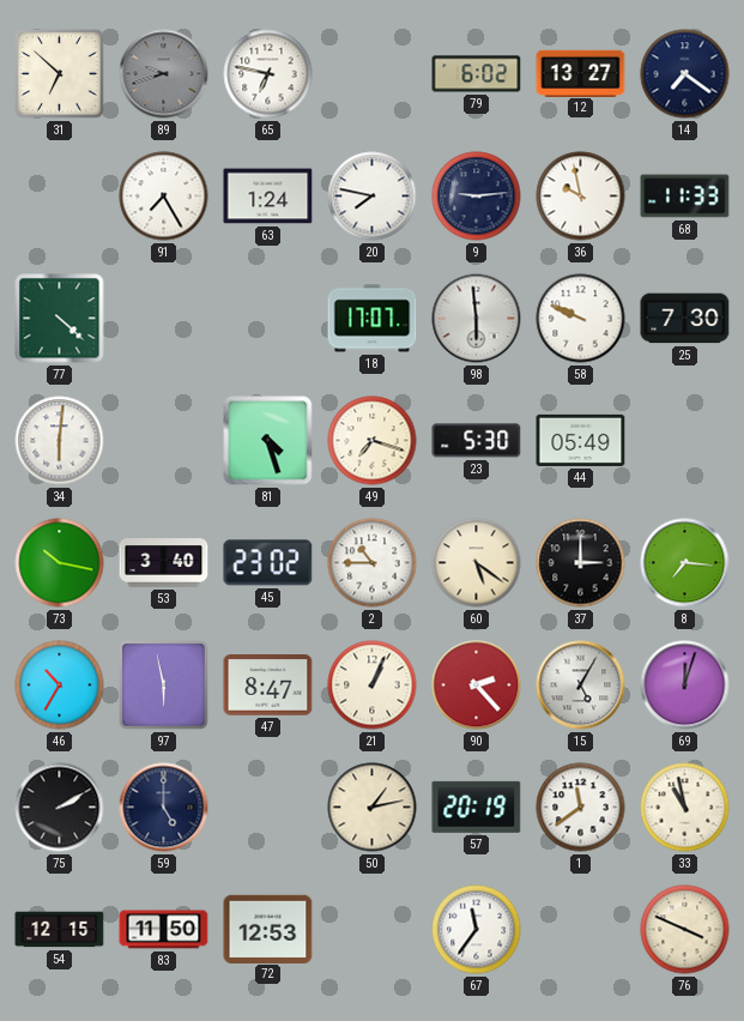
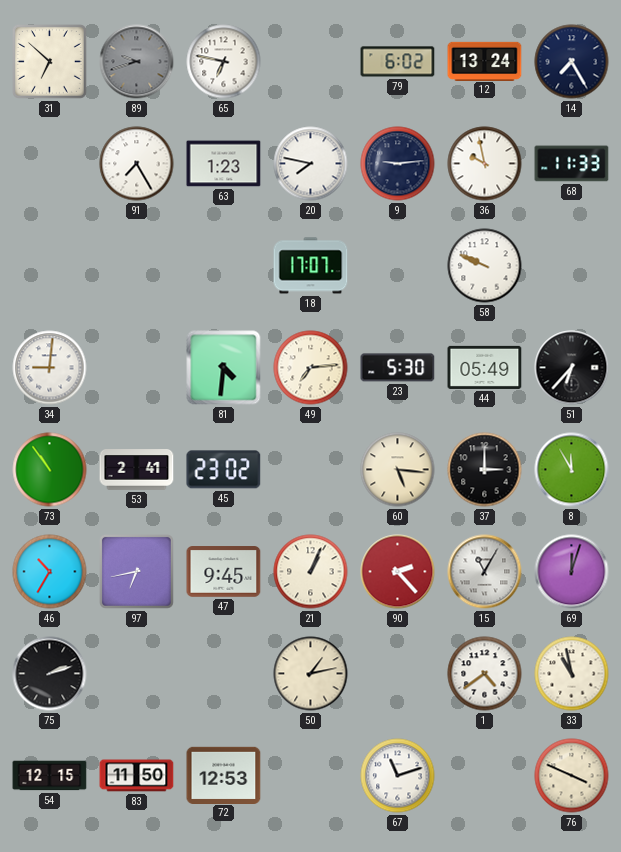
12: 13:27 -> 13:24
14: 7:21 -> 7:25
63: 1:24 -> 1:23
77: 4:22 -> none
98: 5:59 -> none
25: 7:30 -> none
34: 6:01 -> 9:01
81: 4:27 -> 4:31
49: 7:18 -> 7:14
51: none -> 6:37
73: 10:17 -> 10:54
53: 3:40 -> 2:41
2: 10:45 -> none
60: 5:21 -> 5:16
8: 7:16 -> 11:55
97: 5:58 -> 6:43
47: 8:47 -> 9:45
15: 5:05 -> 11:05
75: 2:10 -> 2:12
59: 5:00 -> none
57: 20:19 -> none
1: 11:39 -> 4:39
67: 11:36 -> 11:12
